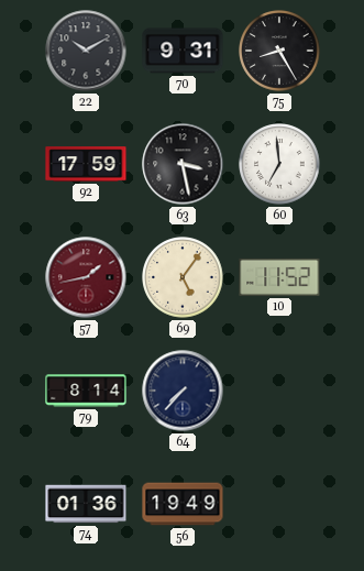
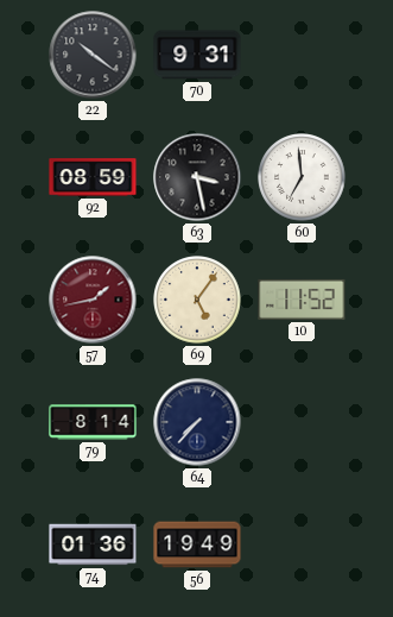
22: 10:10 -> 10:21
75: 8:25 -> none
92: 17:59 -> 08:59
